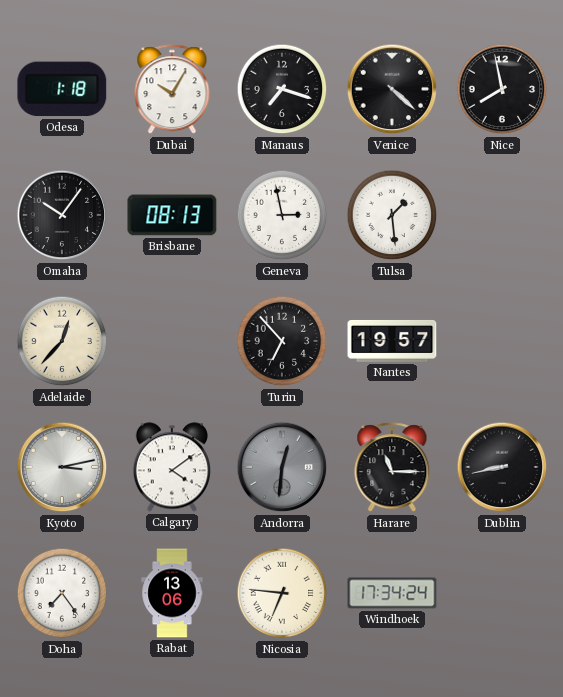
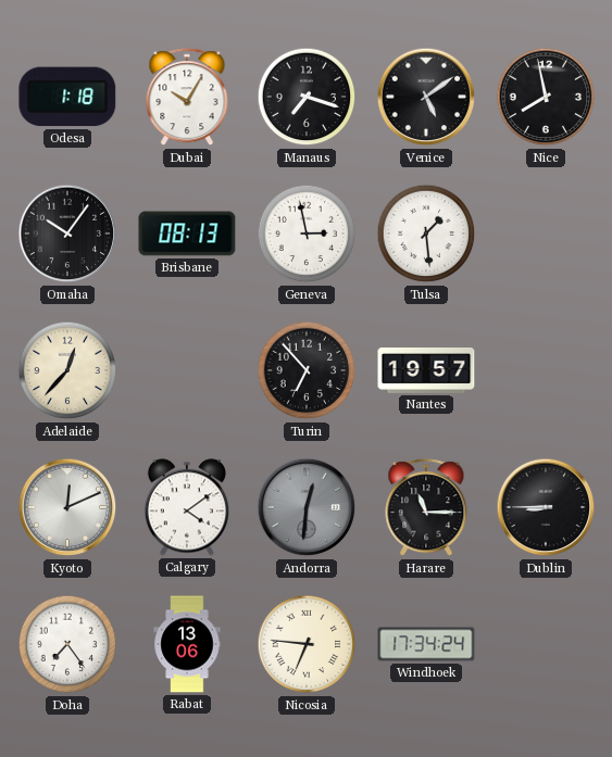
Venice: 4:22 -> 5:09
Kyoto: 3:13 -> 12:11
Dublin: 8:43 -> 8:45
